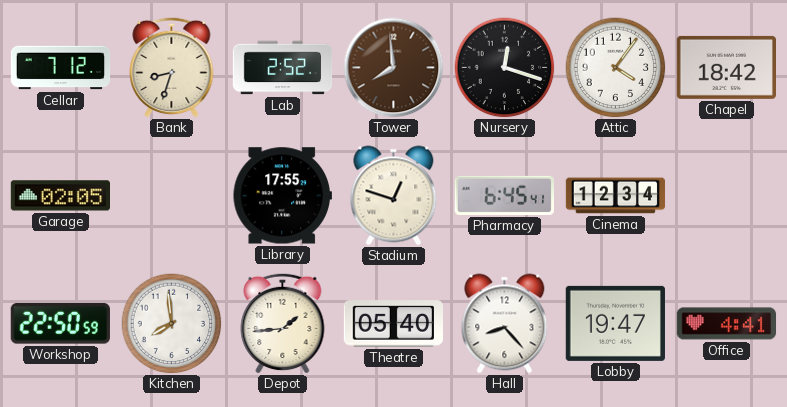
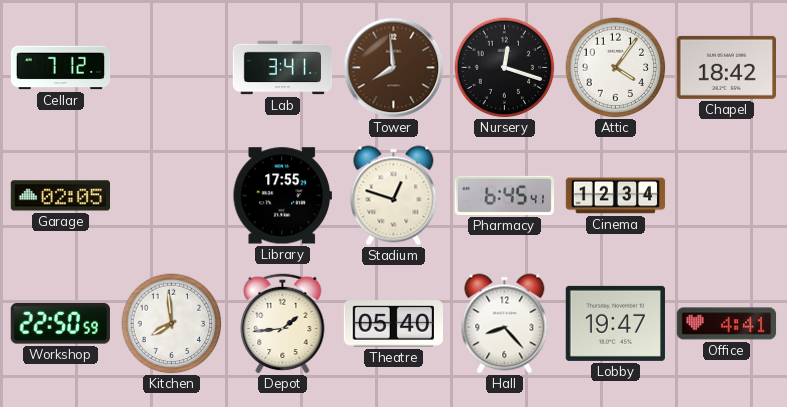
Bank: 8:33 -> none
Lab: 2:52 -> 3:41
